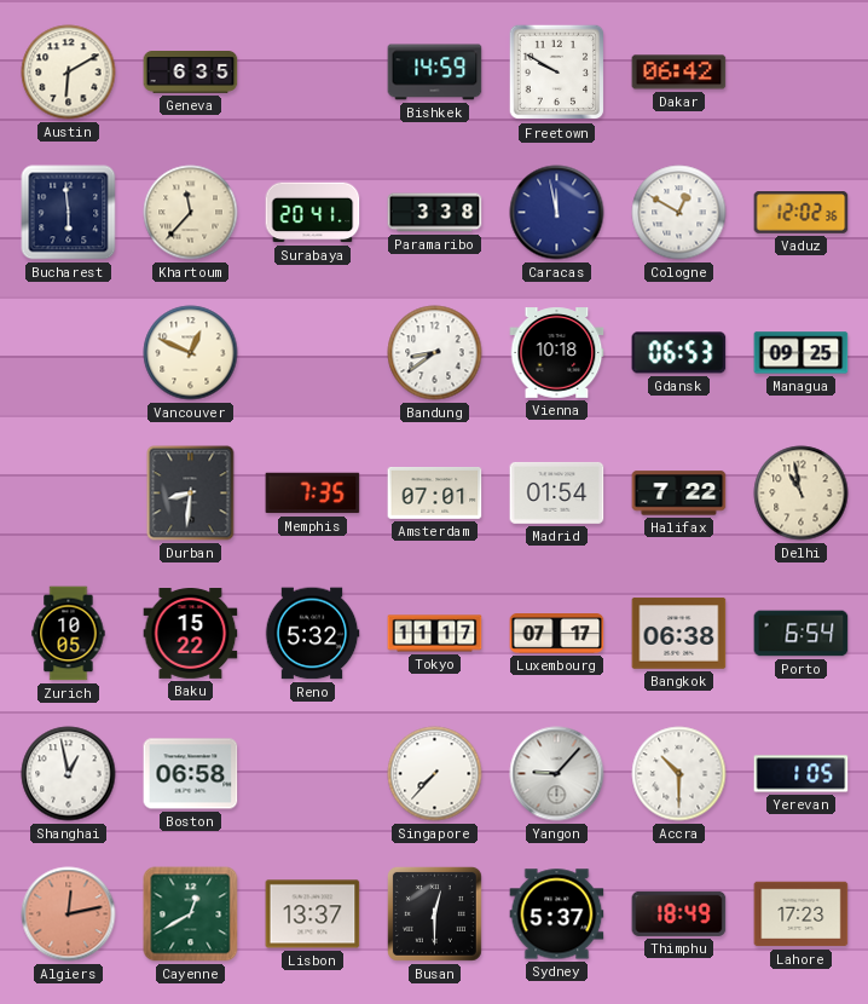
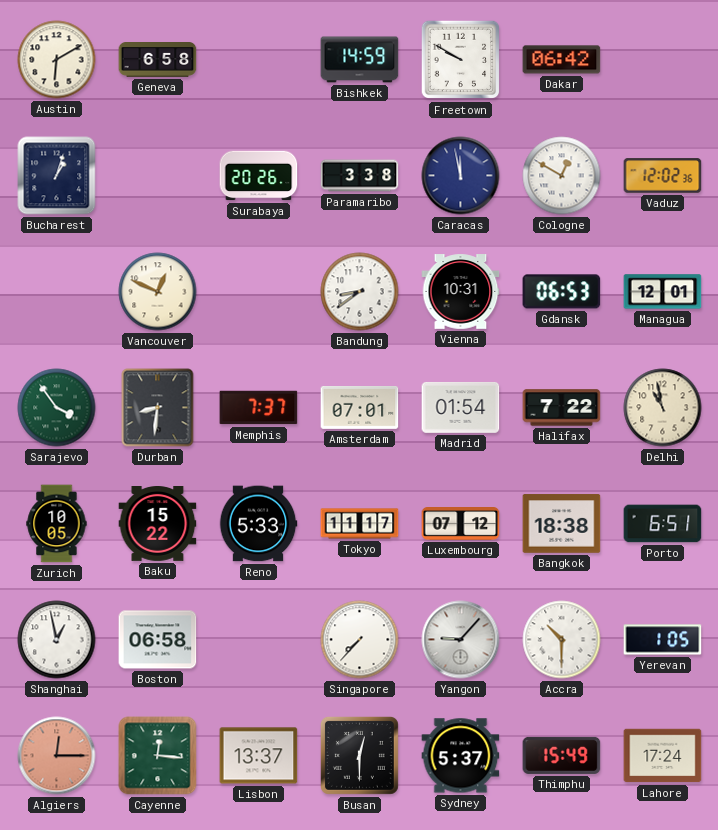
Geneva: 6:35 -> 6:58
Bucharest: 5:59 -> 1:03
Khartoum: 11:37 -> none
Surabaya: 20:41 -> 20:26
Vienna: 10:18 -> 10:31
Managua: 09:25 -> 12:01
Sarajevo: none -> 3:54
Memphis: 7:35 -> 7:37
Reno: 5:32 -> 5:33
Luxembourg: 07:17 -> 07:12
Bangkok: 06:38 -> 18:38
Porto: 6:54 -> 6:51
Algiers: 12:13 -> 12:15
Cayenne: 12:40 -> 12:16
Thimphu: 18:49 -> 15:49
Lahore: 17:23 -> 17:24
